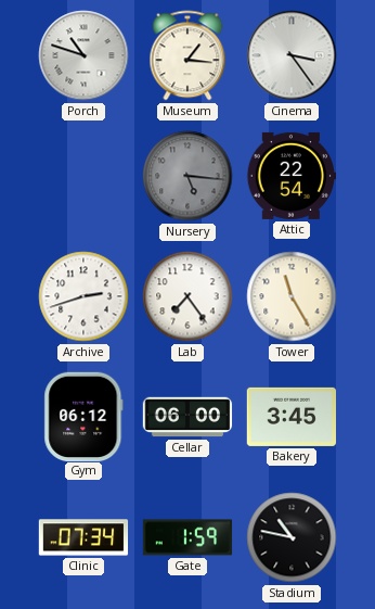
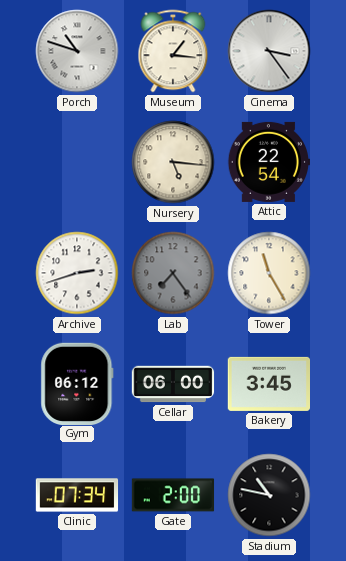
Nursery dial: grey -> cream
Lab dial: white -> grey
Gate: 1:59 -> 2:00
